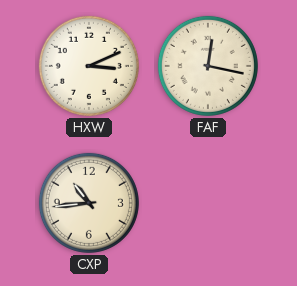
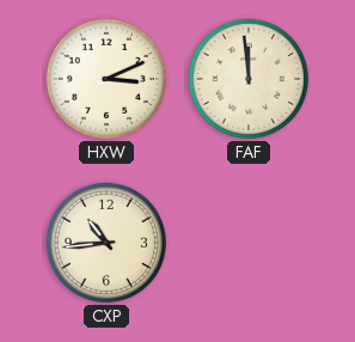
FAF: 12:17 -> 11:59
